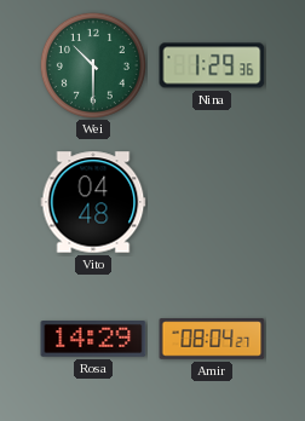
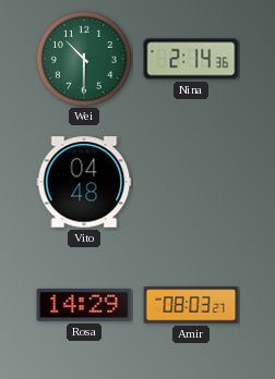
Nina: 1:29 -> 2:14
Amir: 08:04 -> 08:03
